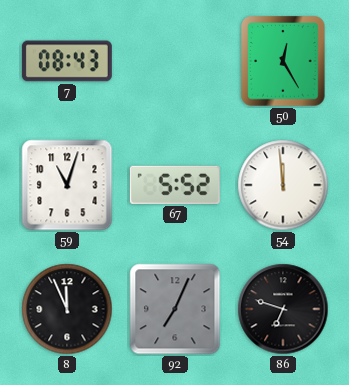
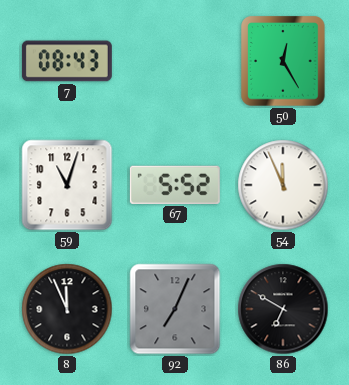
54: 11:59 -> 11:56
86: 6:48 -> 6:50
